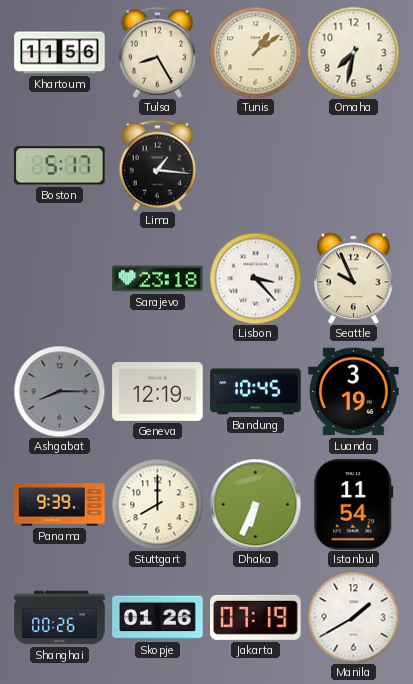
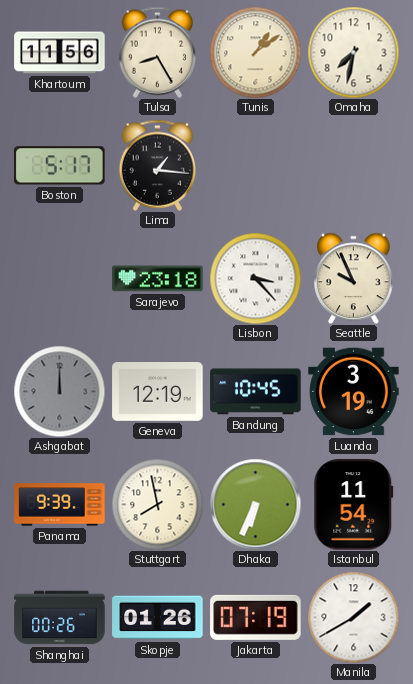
Ashgabat: 8:15 -> 12:00
Stuttgart: 8:00 -> 7:58
